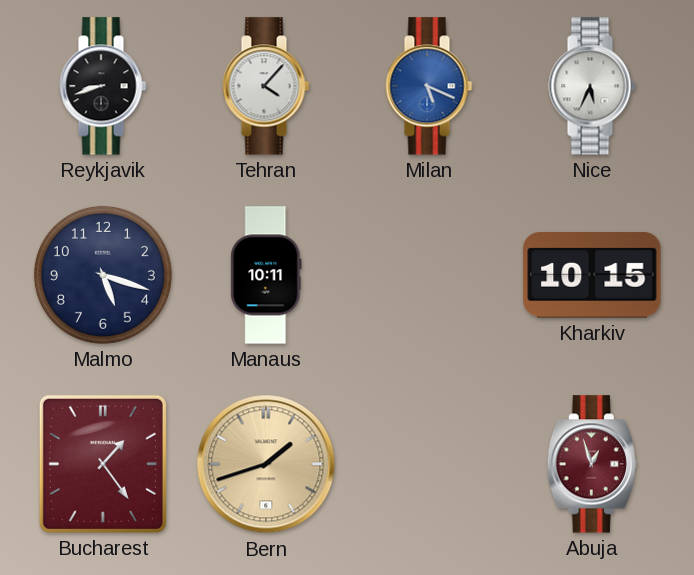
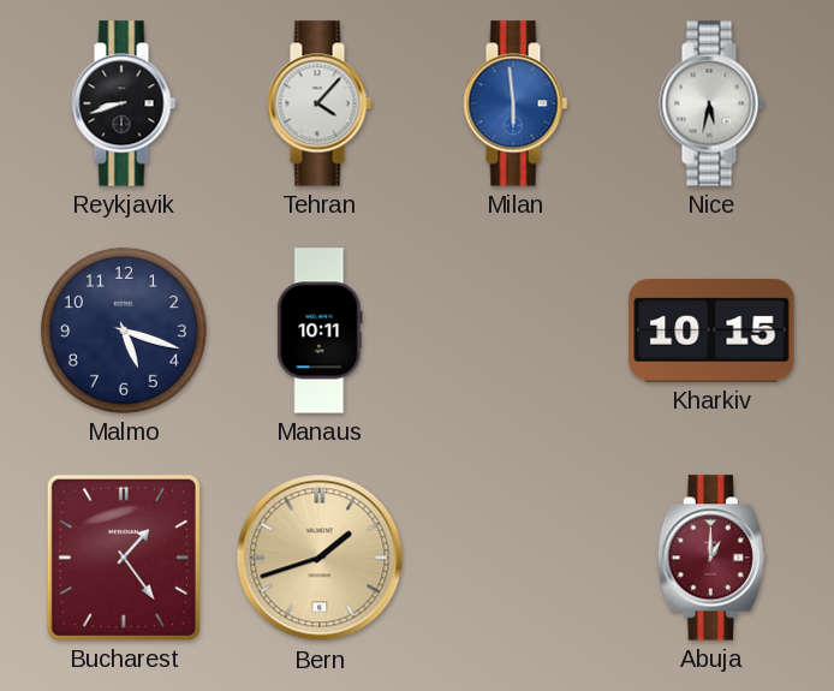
Milan: 5:19 -> 5:59
Nice: 5:34 -> 5:32
Abuja: 12:57 -> 1:00
